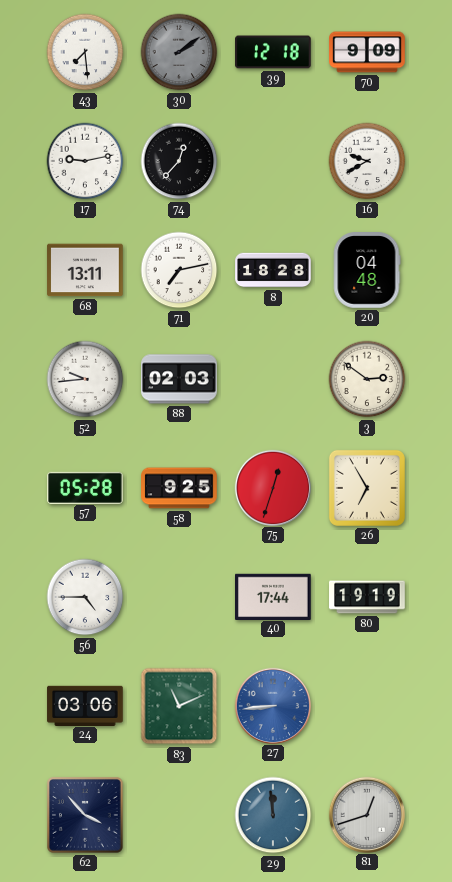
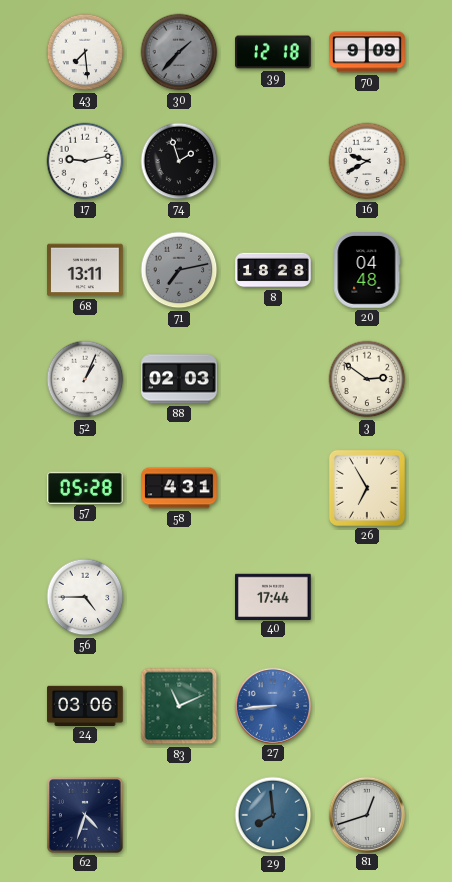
30: 2:09 -> 1:37
74: 12:37 -> 1:57
71 dial: white -> grey
52: 9:44 -> 1:04
58: 9:25 -> 4:31
75: 12:33 -> none
80: 19:19 -> none
62: 3:53 -> 4:33
29: 11:59 -> 7:59
